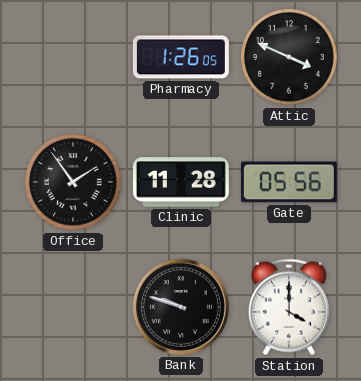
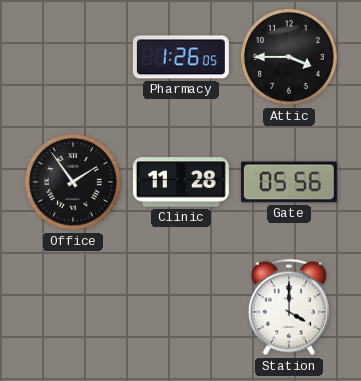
Attic: 3:49 -> 3:45
Bank: 9:48 -> none
